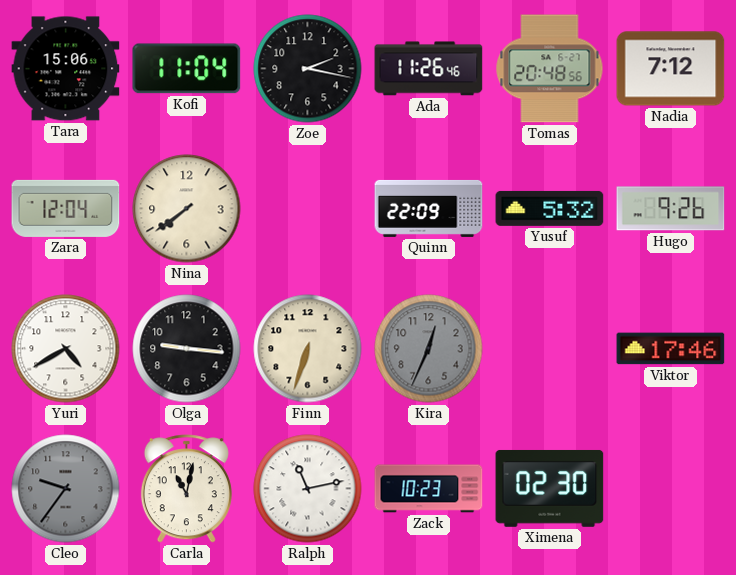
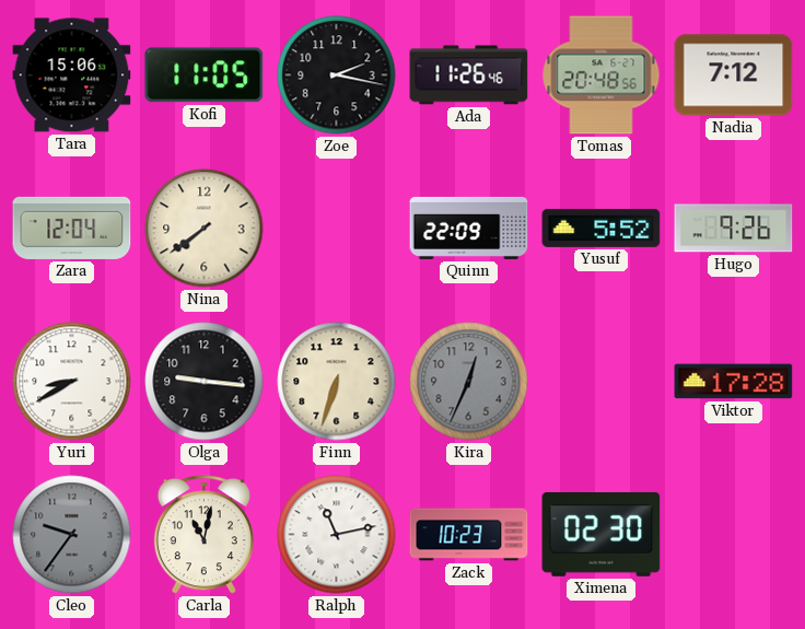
Kofi: 11:04 -> 11:05
Yusuf: 5:32 -> 5:52
Yuri: 4:40 -> 8:40
Viktor: 17:46 -> 17:28
